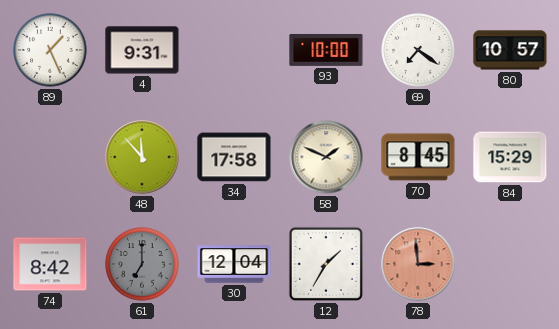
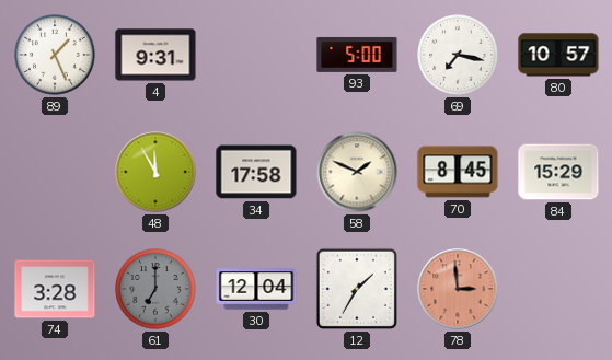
93: 10:00 -> 5:00
69: 7:21 -> 7:17
48: 11:53 -> 11:55
74: 8:42 -> 3:28
